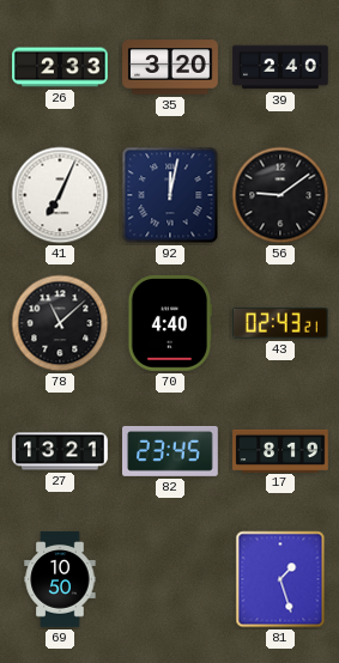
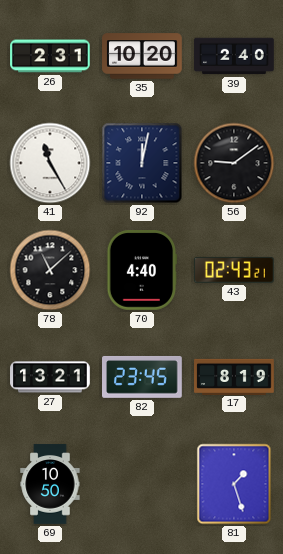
26: 2:33 -> 2:31
35: 3:20 -> 10:20
41: 7:04 -> 11:25
